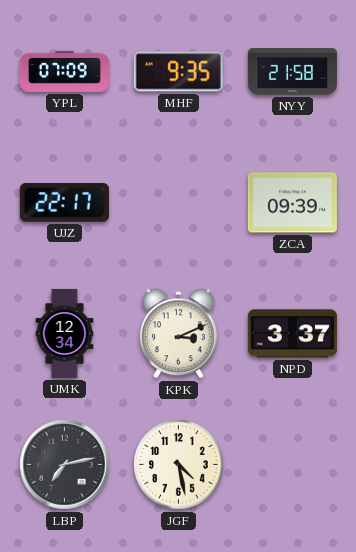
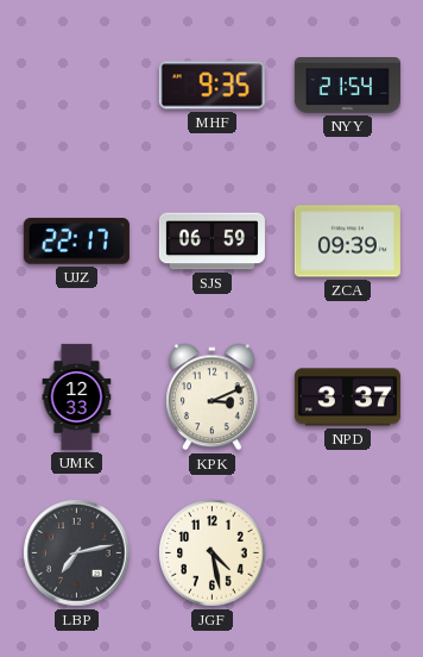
YPL: 07:09 -> none
NYY: 21:58 -> 21:54
SJS: none -> 06:59
UMK: 12:34 -> 12:33
